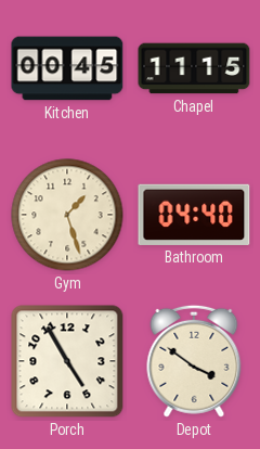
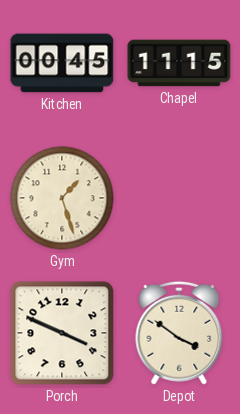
Bathroom: 04:40 -> none
Porch: 4:55 -> 3:49
